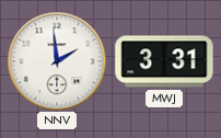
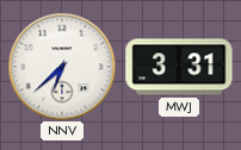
NNV: 1:59 -> 6:38
